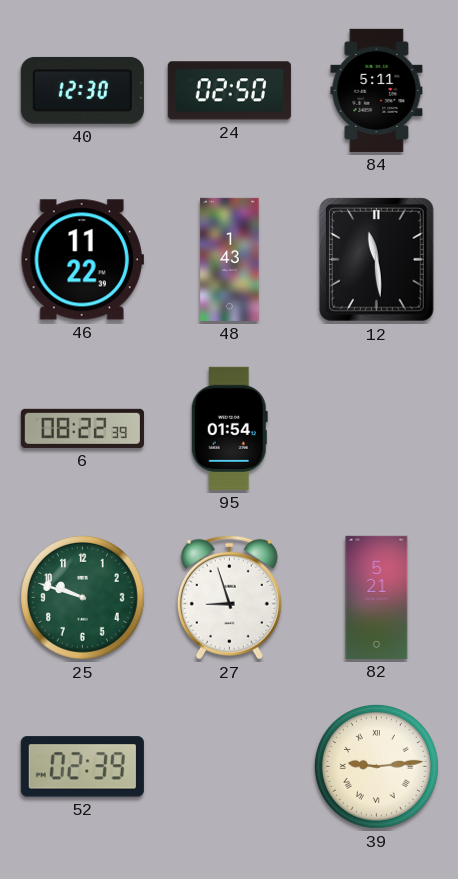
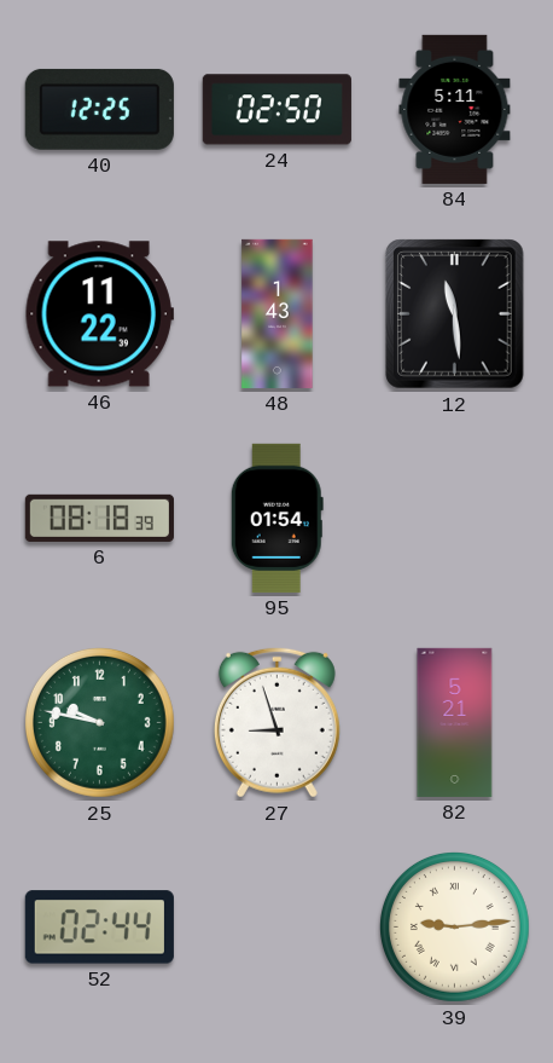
40: 12:30 -> 12:25
6: 08:22 -> 08:18
25: 9:48 -> 9:47
52: 02:39 -> 02:44
